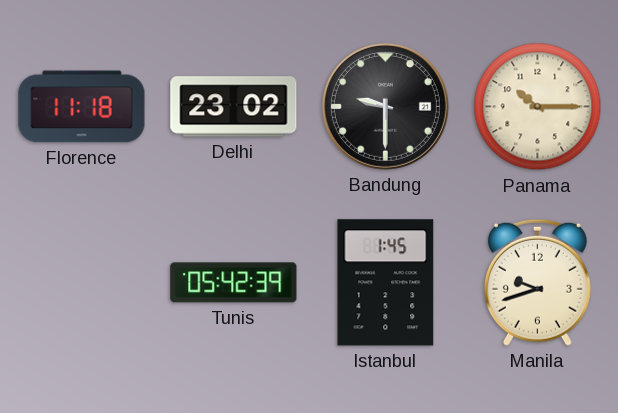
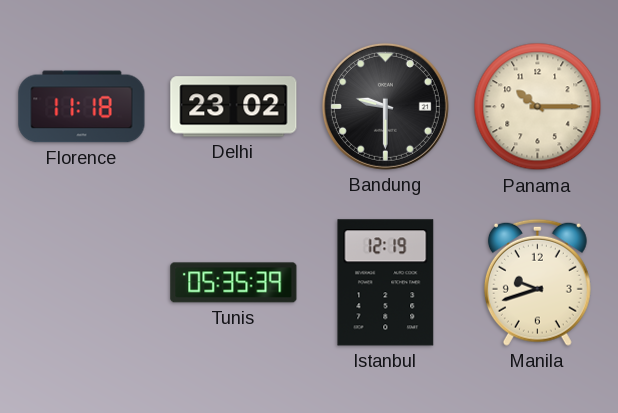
Tunis: 05:42 -> 05:35
Istanbul: 1:45 -> 12:19
